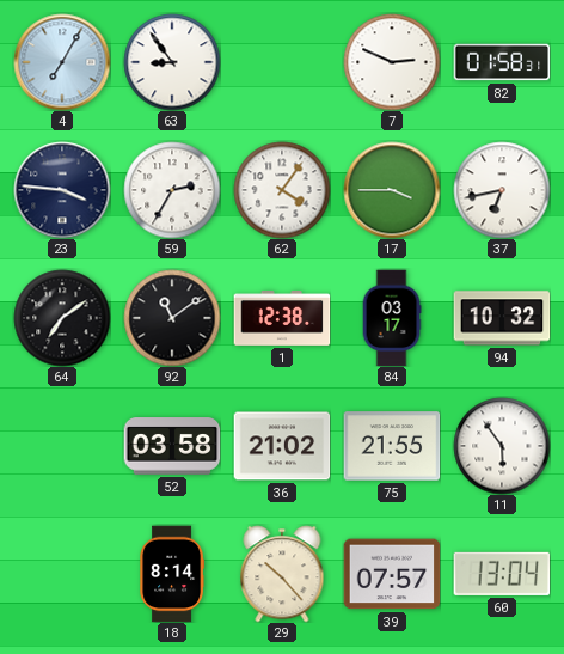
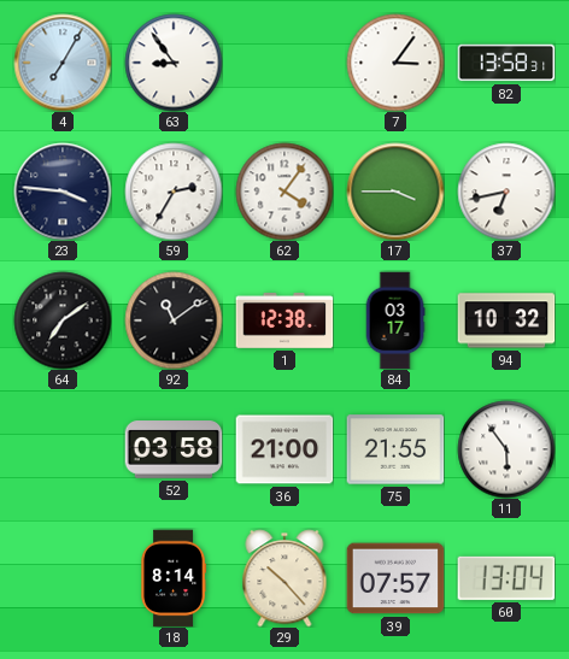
7: 2:49 -> 3:06
82: 01:58 -> 13:58
36: 21:02 -> 21:00
